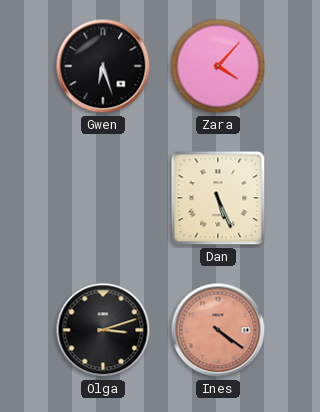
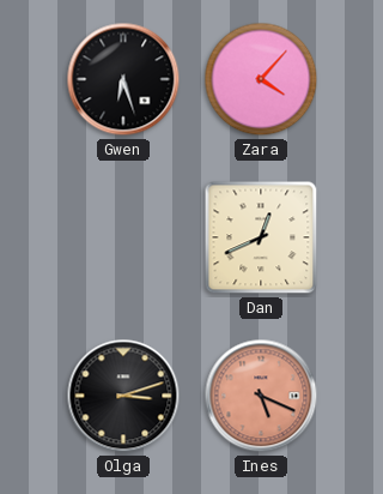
Dan: 5:26 -> 12:41
Ines: 4:21 -> 5:19
